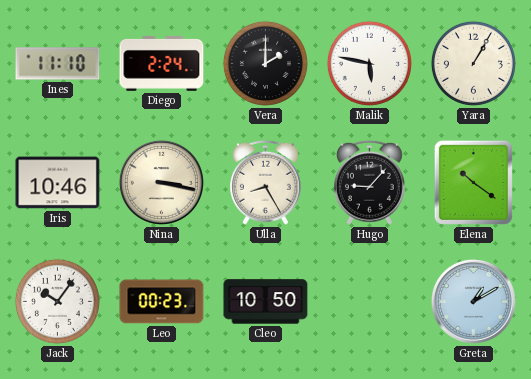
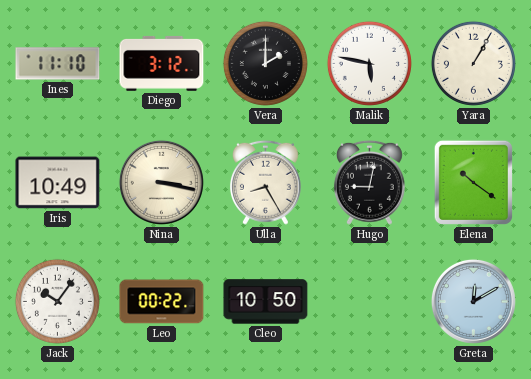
Diego: 2:24 -> 3:12
Iris: 10:46 -> 10:49
Hugo: 9:07 -> 9:02
Leo: 00:23 -> 00:22
Greta: 1:10 -> 12:10
